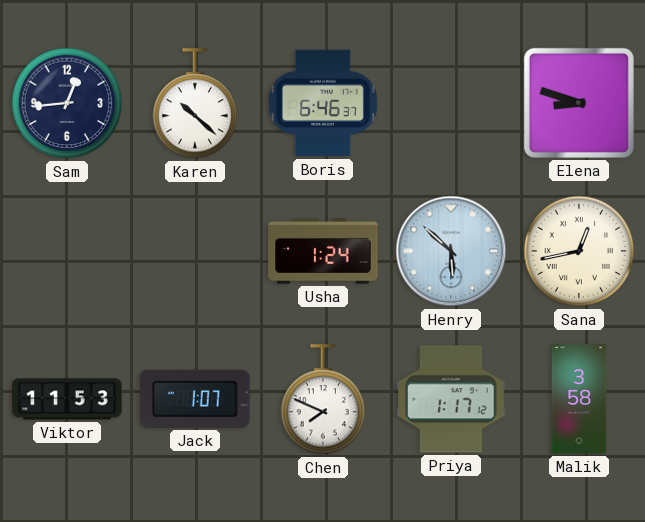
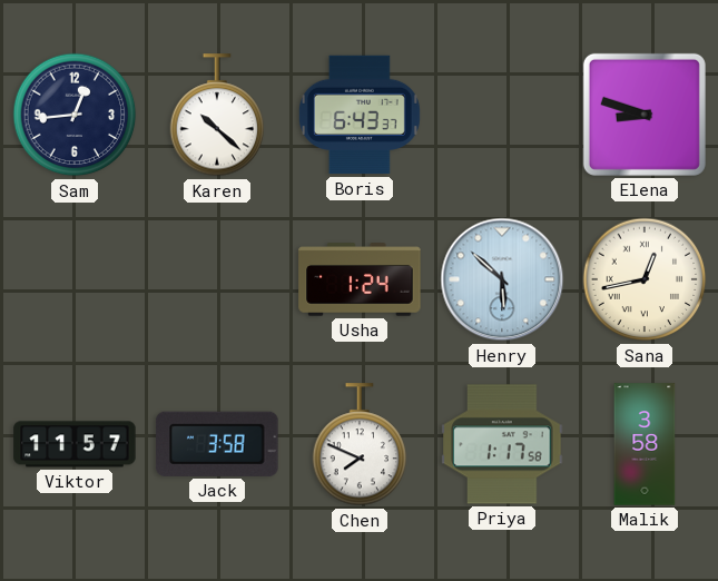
Boris: 6:46 -> 6:43
Viktor: 11:53 -> 11:57
Jack: 1:07 -> 3:58
Priya: 1:17:12 -> 1:17:58
